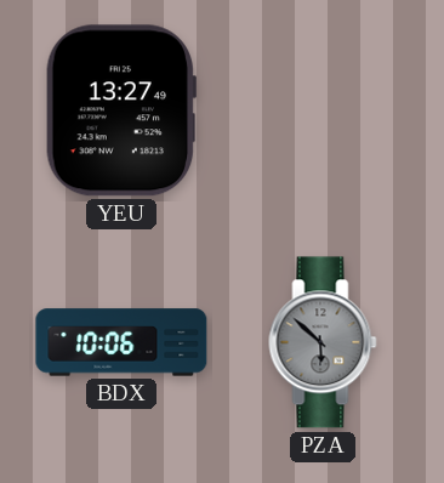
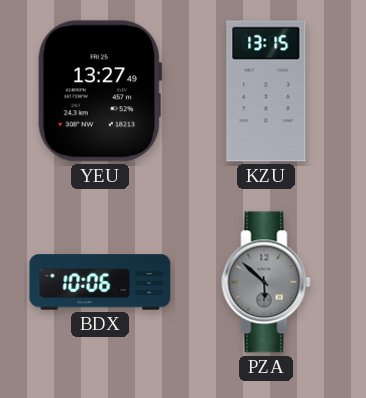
KZU: none -> 13:15
